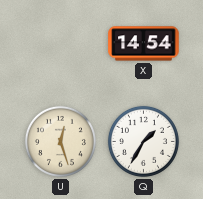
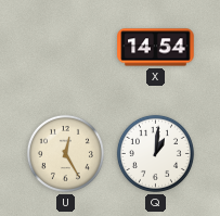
U: 12:27 -> 12:25
Q: 1:35 -> 1:01
